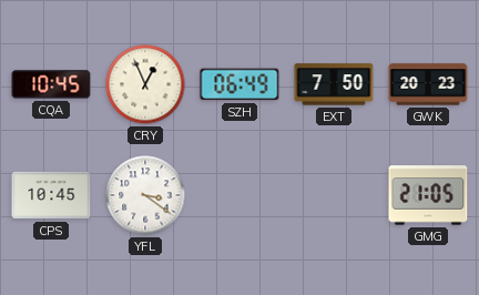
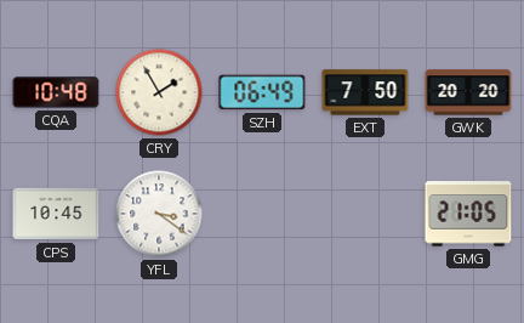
CQA: 10:45 -> 10:48
CRY: 12:56 -> 1:55
GWK: 20:23 -> 20:20
